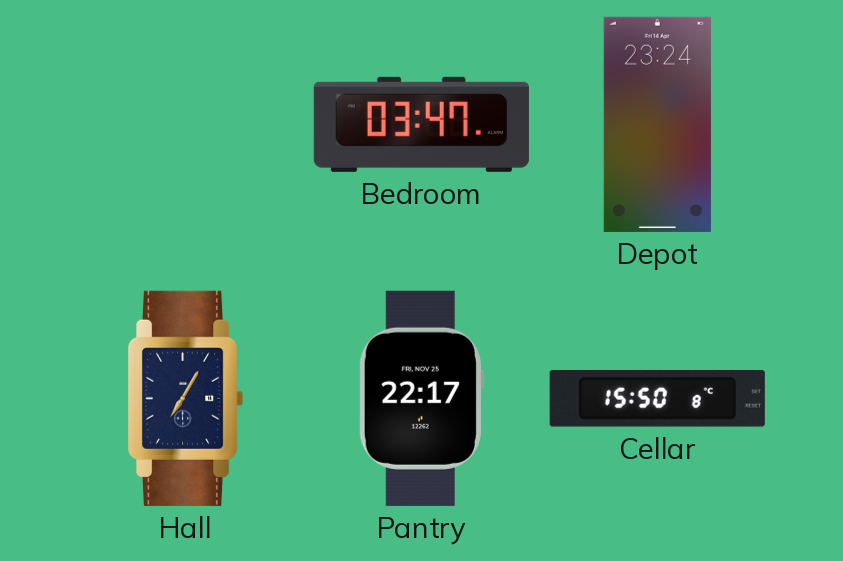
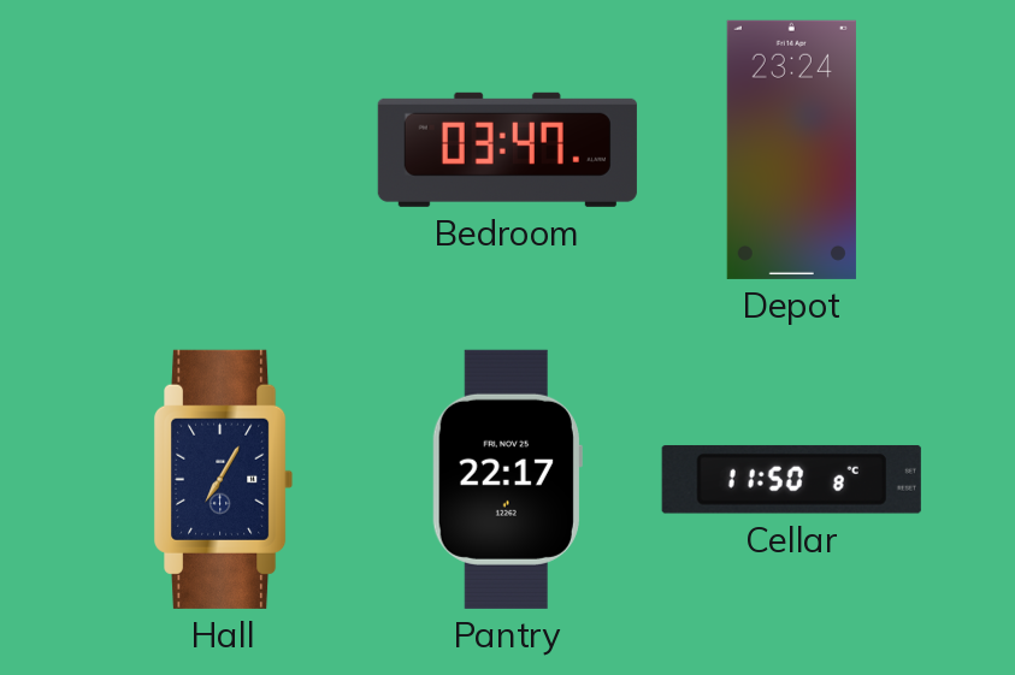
Cellar: 15:50 -> 11:50
